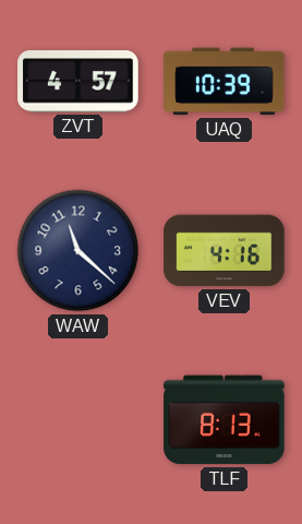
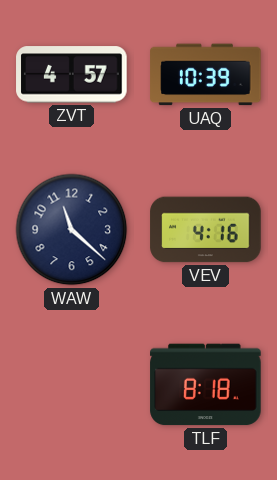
TLF: 8:13 -> 8:18
